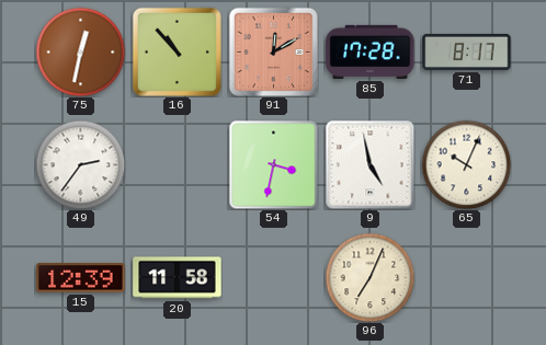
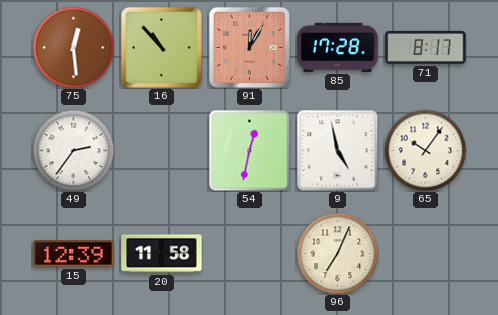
75: 12:32 -> 12:29
91: 12:10 -> 12:05
54: 3:32 -> 12:32
65: 10:04 -> 10:06
